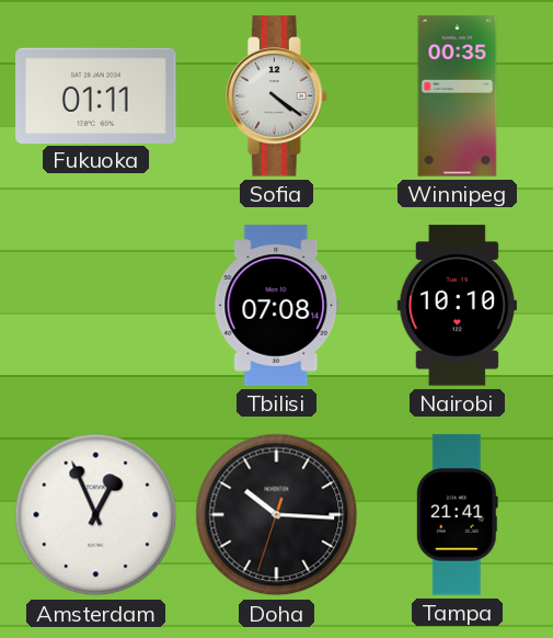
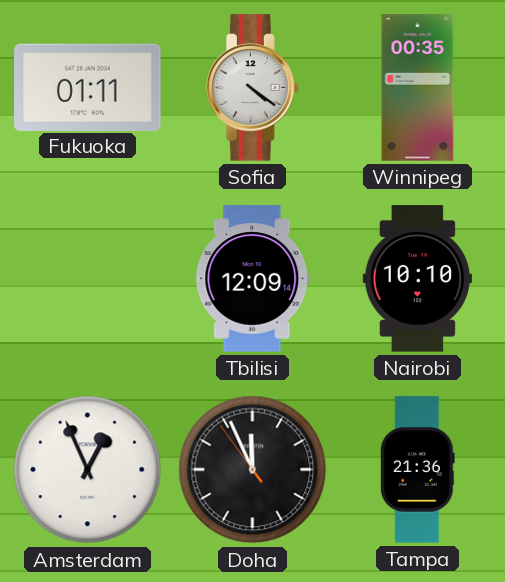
Tbilisi: 07:08 -> 12:09
Doha: 10:15 -> 11:55
Tampa: 21:41 -> 21:36
